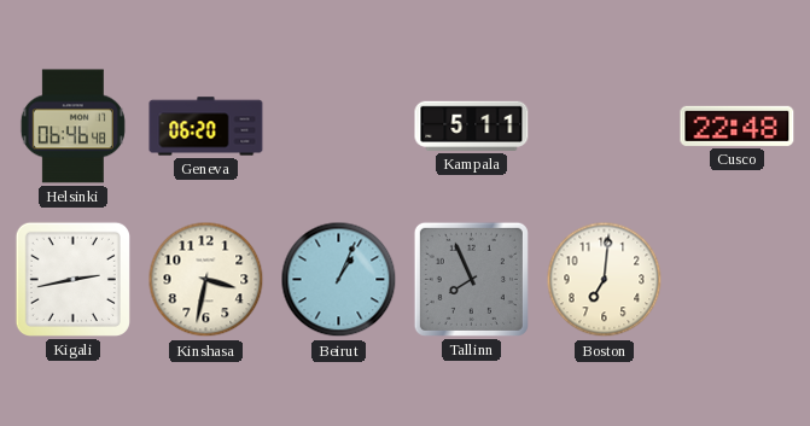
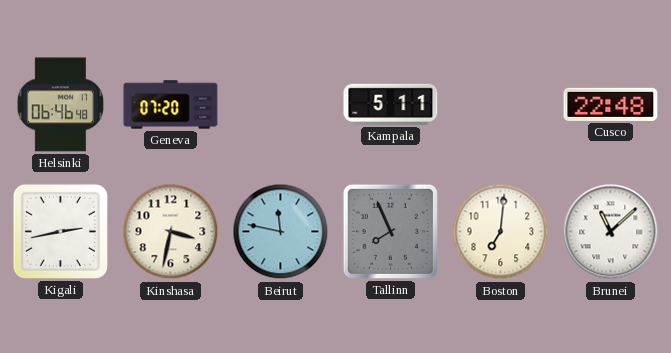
Geneva: 06:20 -> 07:20
Beirut: 1:04 -> 11:47
Brunei: none -> 11:08
